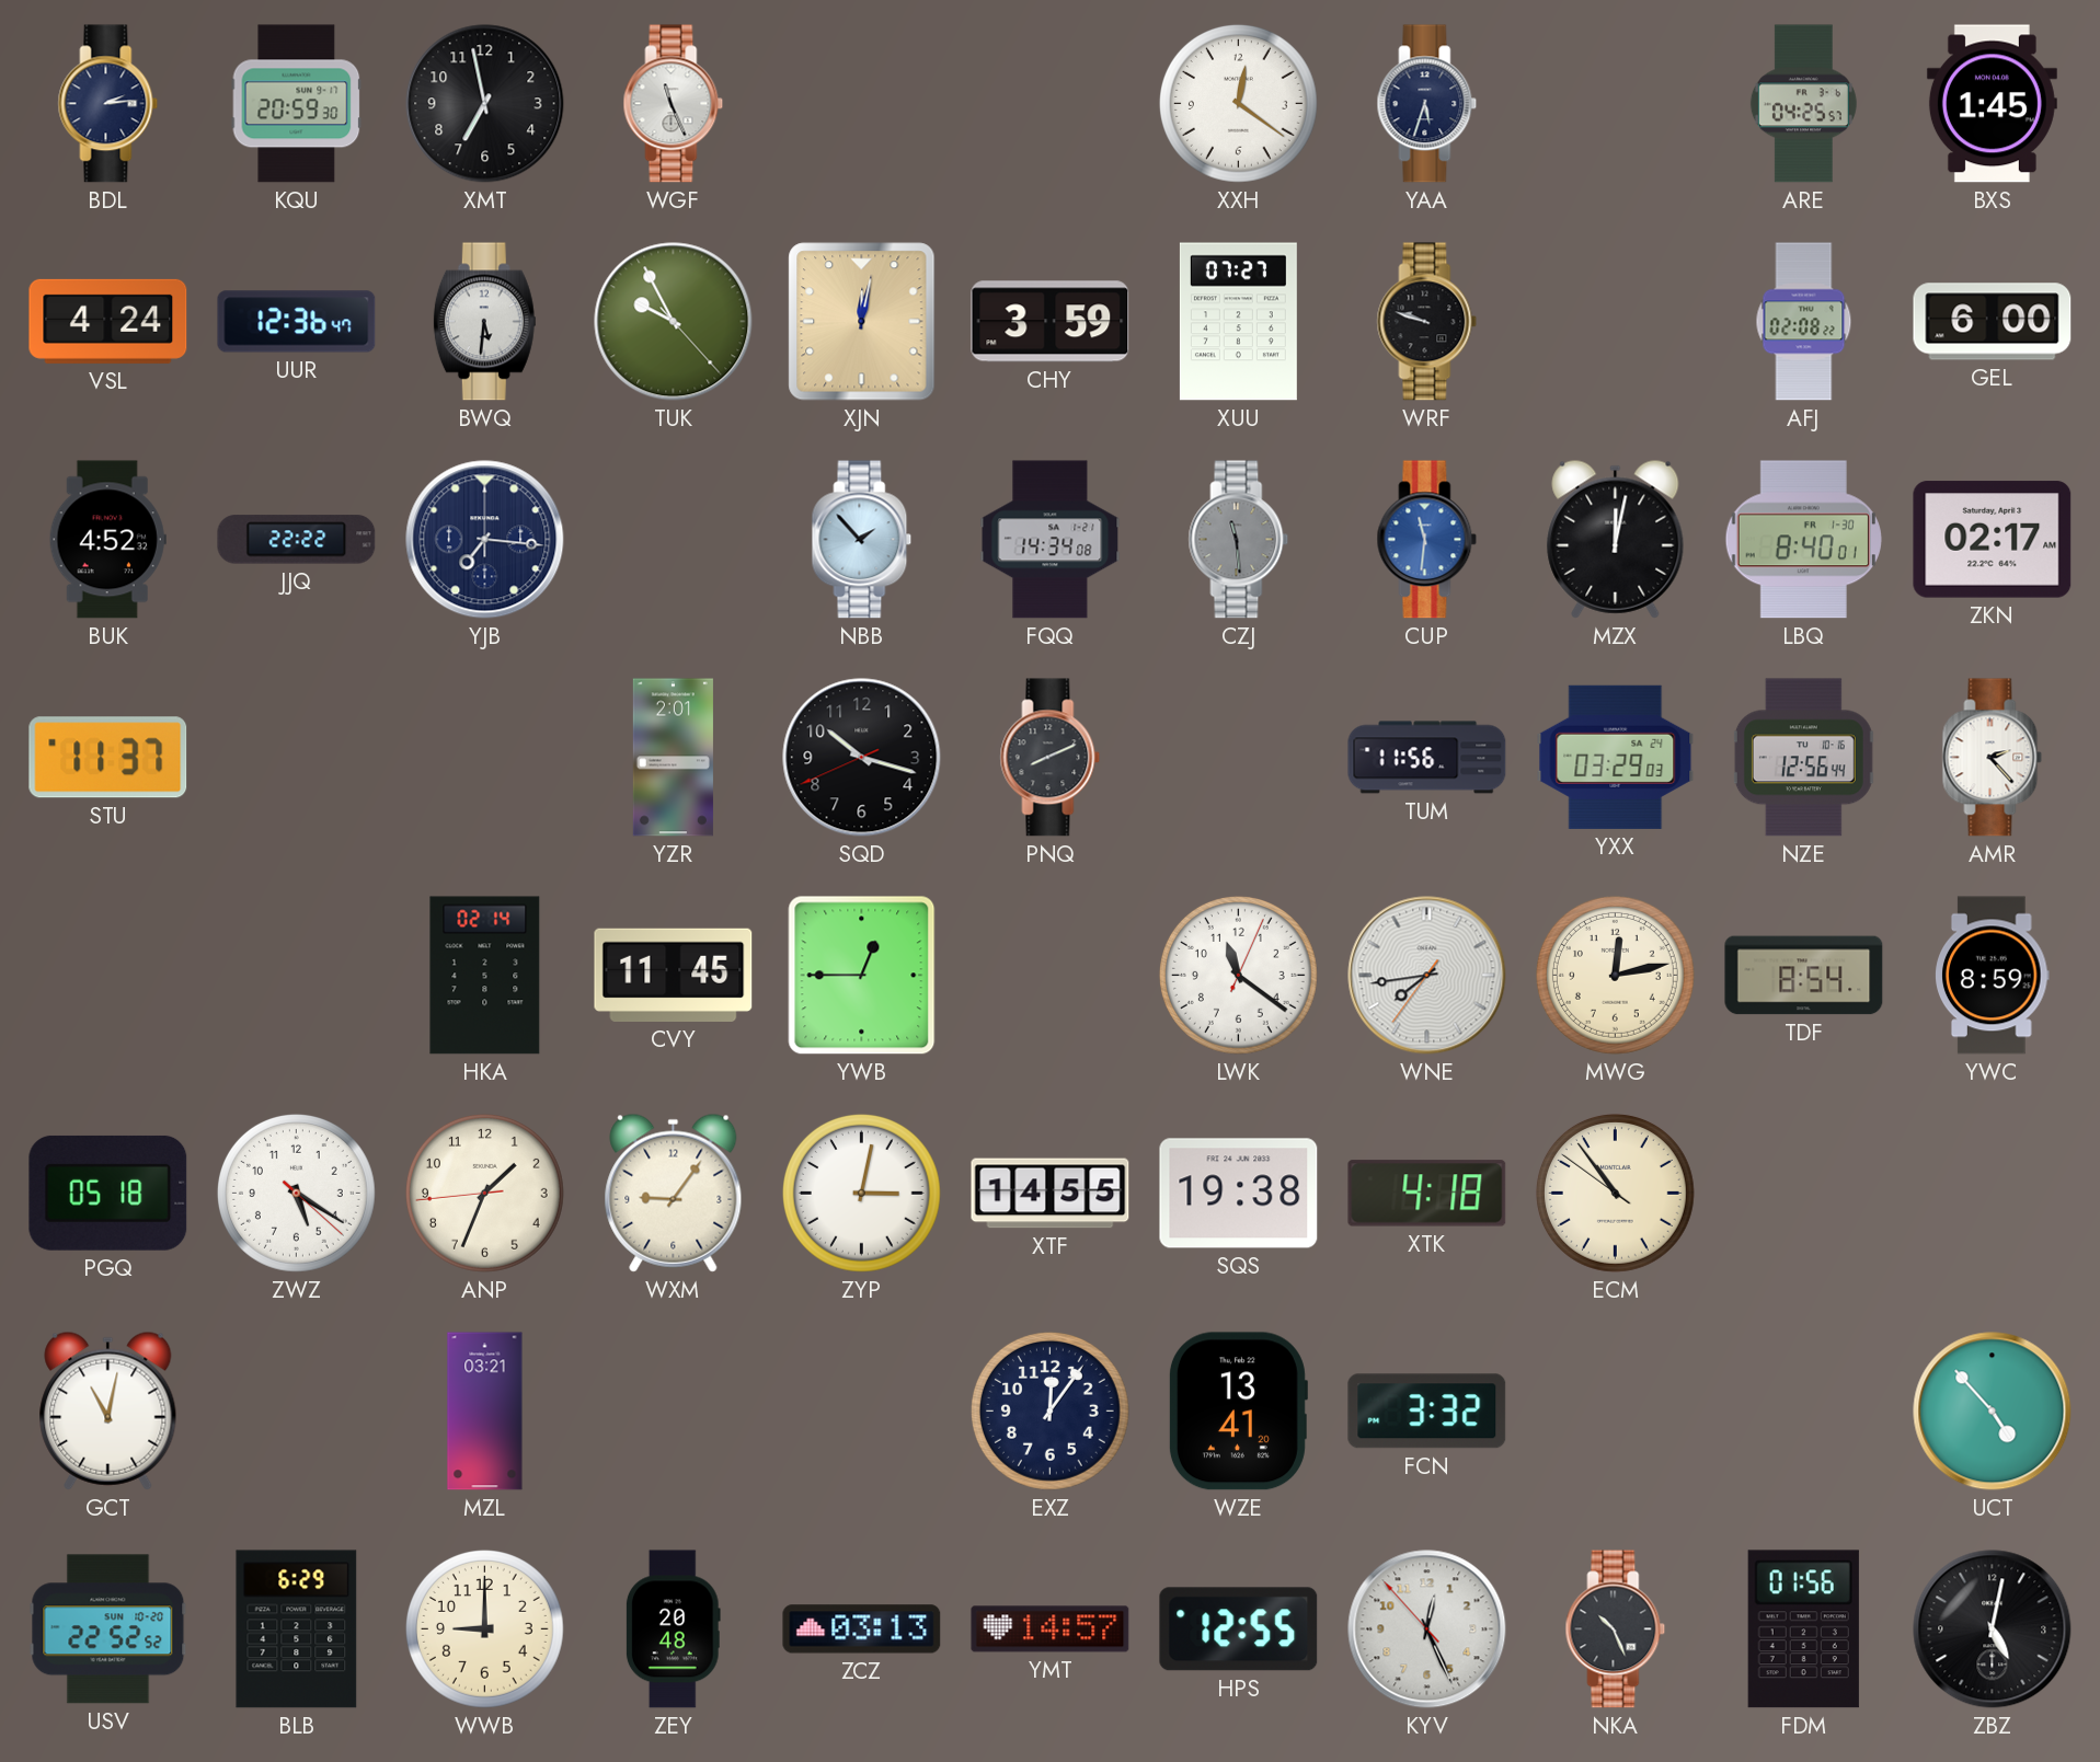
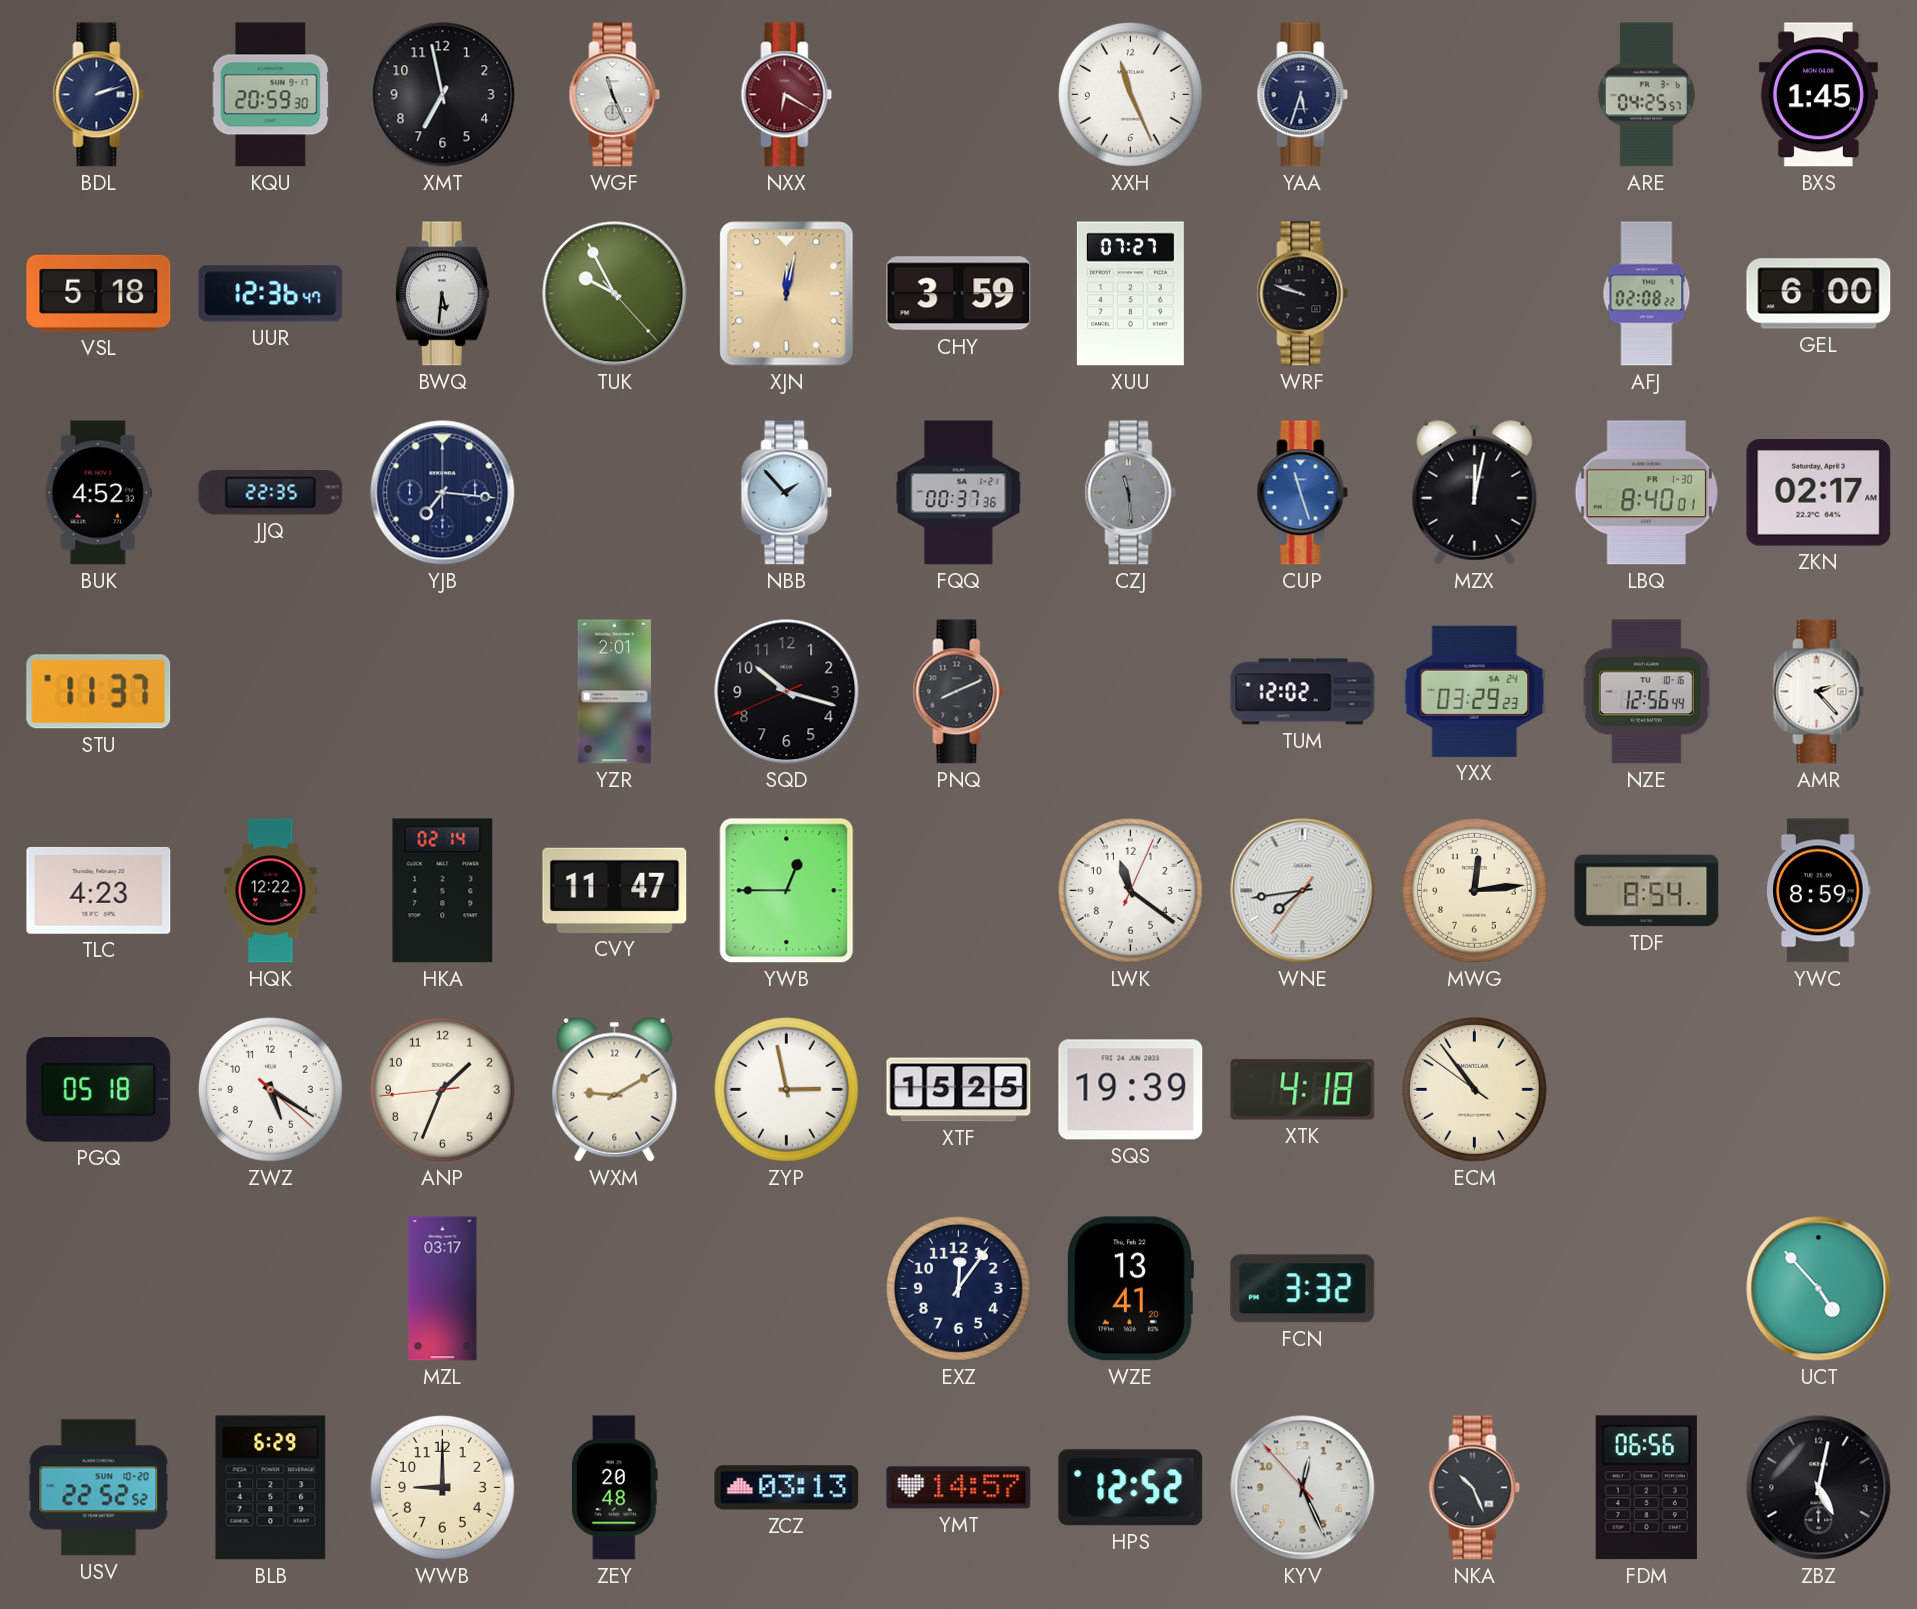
BDL: 2:14 -> 2:12
NXX: none -> 6:20
XXH: 12:21 -> 11:26
VSL: 4:24 -> 5:18
JJQ: 22:22 -> 22:35
FQQ: 14:34 -> 00:37
CUP: 11:31 -> 11:27
TUM: 11:56 -> 12:02
YXX: 03:29:03 -> 03:29:23
TLC: none -> 4:23
HQK: none -> 12:22
CVY: 11:45 -> 11:47
MWG: 12:13 -> 12:14
WXM: 9:06 -> 9:10
ZYP: 3:02 -> 2:58
XTF: 14:55 -> 15:25
SQS: 19:38 -> 19:39
GCT: 11:02 -> none
MZL: 03:21 -> 03:17
HPS: 12:55 -> 12:52
FDM: 01:56 -> 06:56
